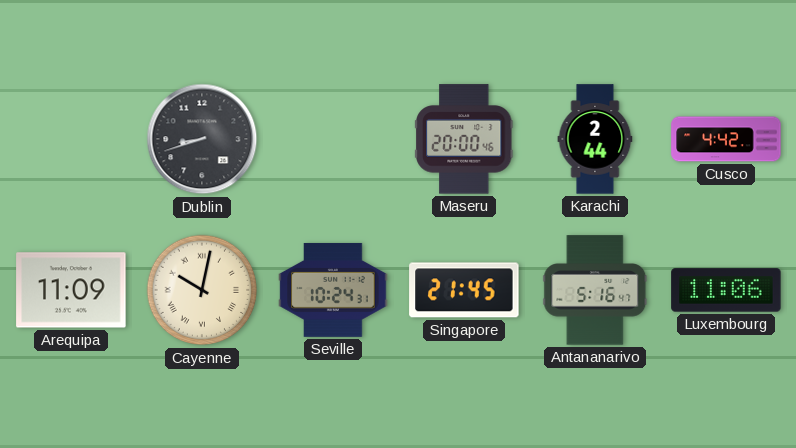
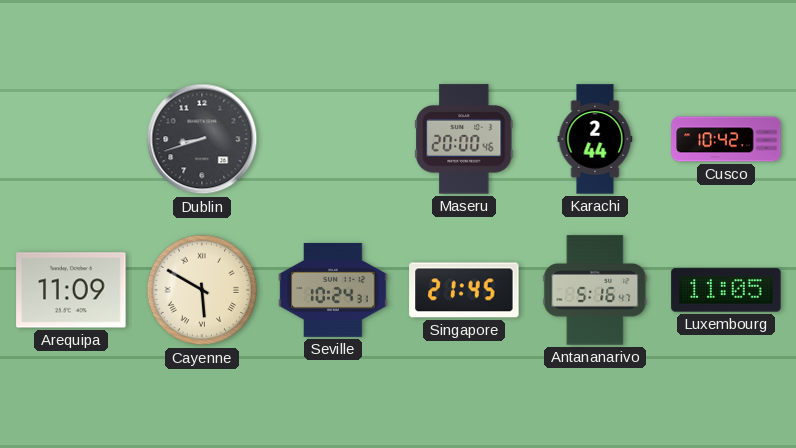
Cusco: 4:42 -> 10:42
Cayenne: 10:02 -> 5:50
Luxembourg: 11:06 -> 11:05
